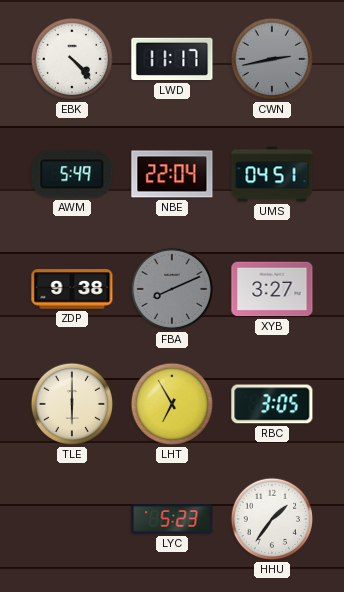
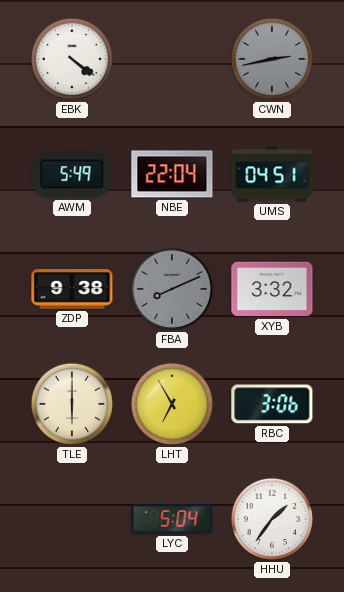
EBK: 4:23 -> 4:21
LWD: 11:17 -> none
XYB: 3:27 -> 3:32
RBC: 3:05 -> 3:06
LYC: 5:23 -> 5:04
